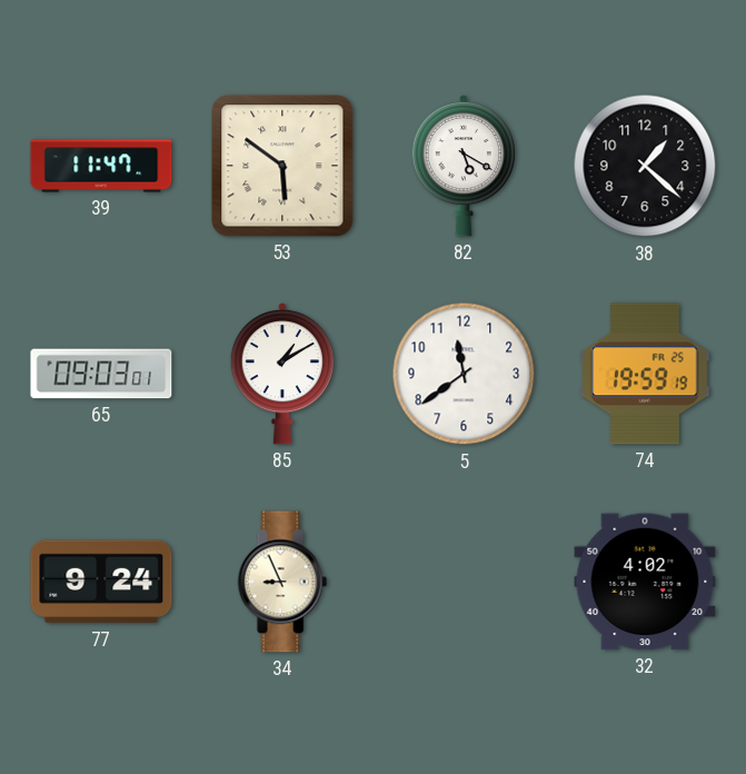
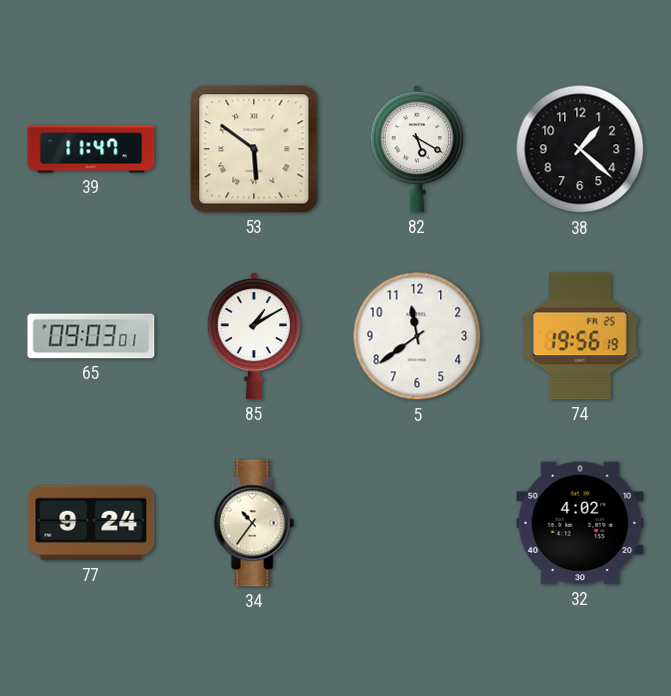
74: 19:59 -> 19:56
34: 8:56 -> 10:36
